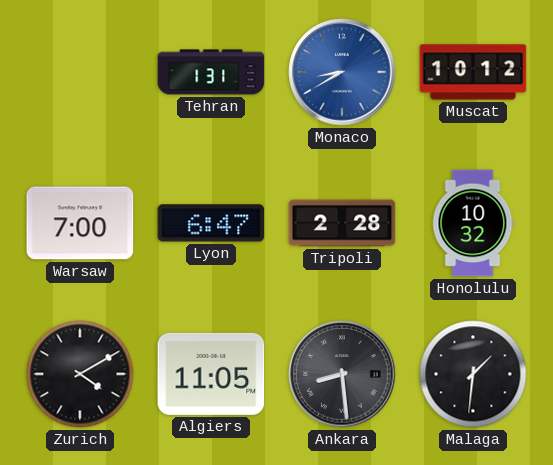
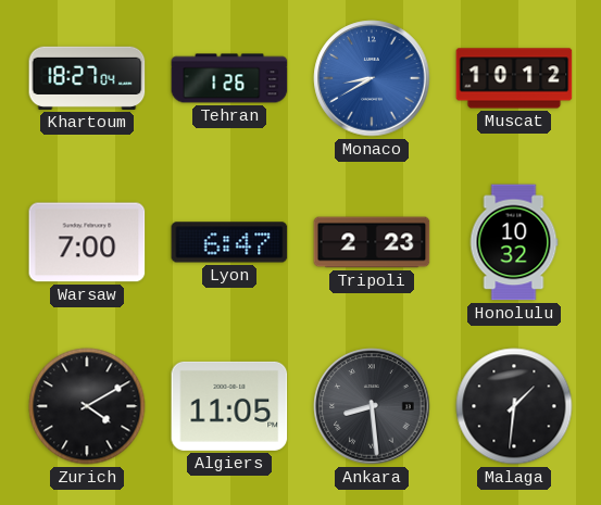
Khartoum: none -> 18:27
Tehran: 1:31 -> 1:26
Tripoli: 2:28 -> 2:23
